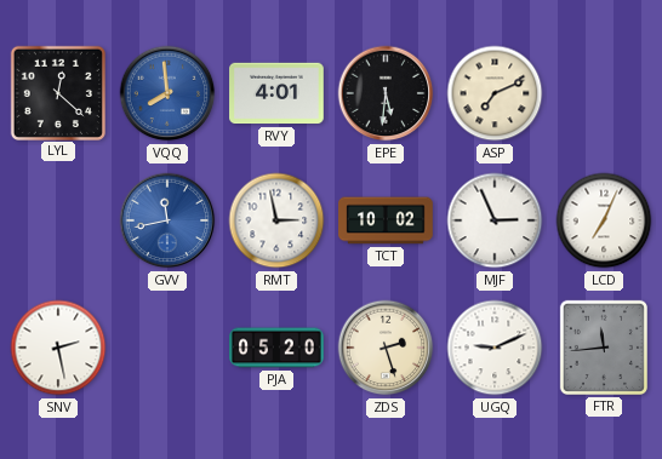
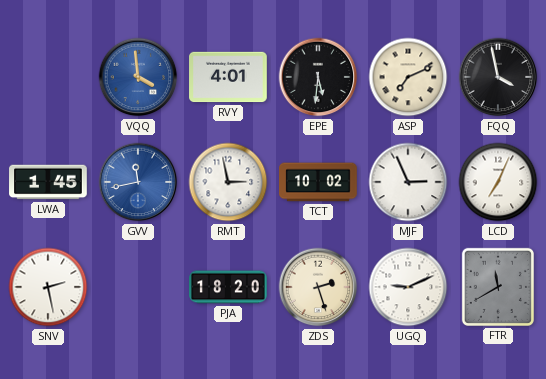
LYL: 12:22 -> none
VQQ: 7:59 -> 3:59
FQQ: none -> 3:58
LWA: none -> 1:45
PJA: 05:20 -> 18:20
FTR: 11:44 -> 11:40
